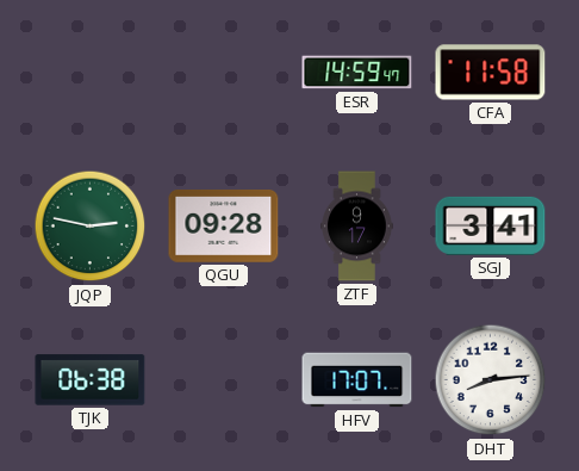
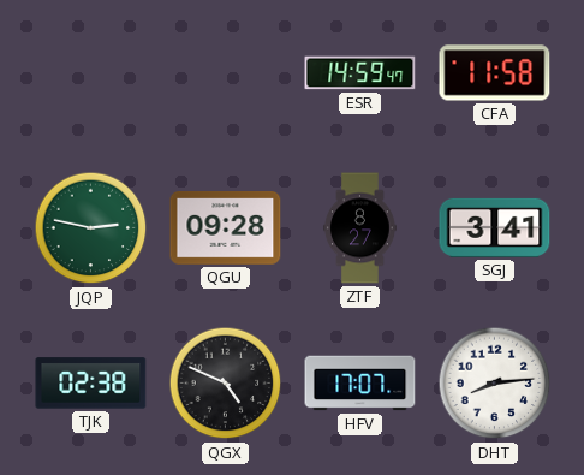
ZTF: 9:17 -> 8:27
TJK: 06:38 -> 02:38
QGX: none -> 4:49
